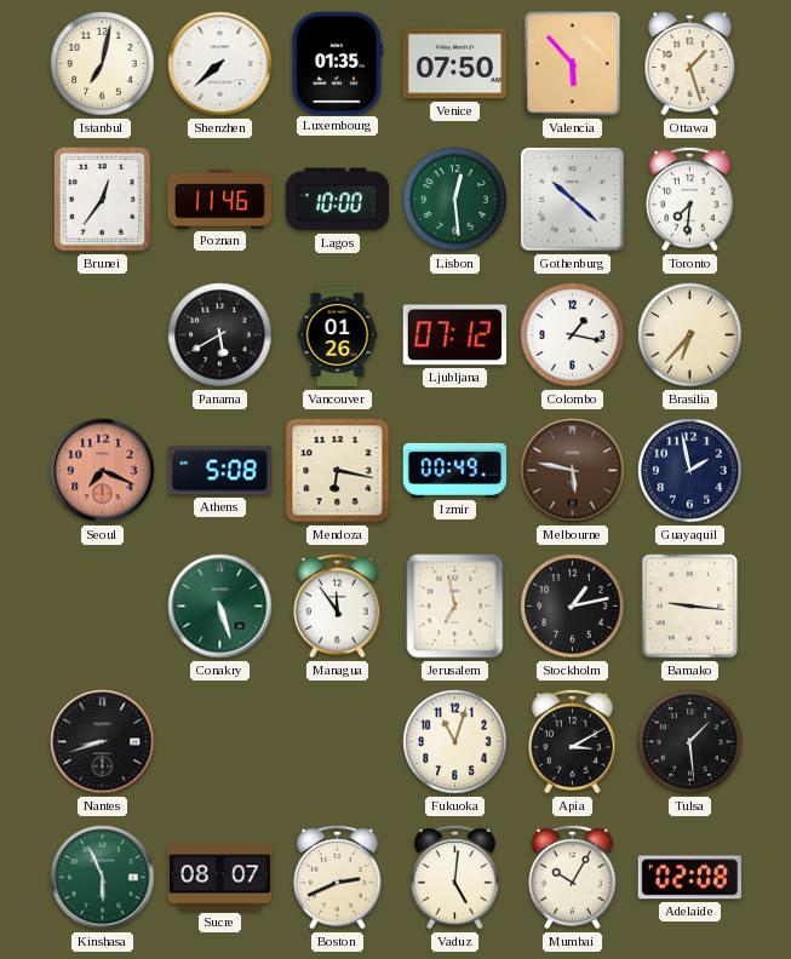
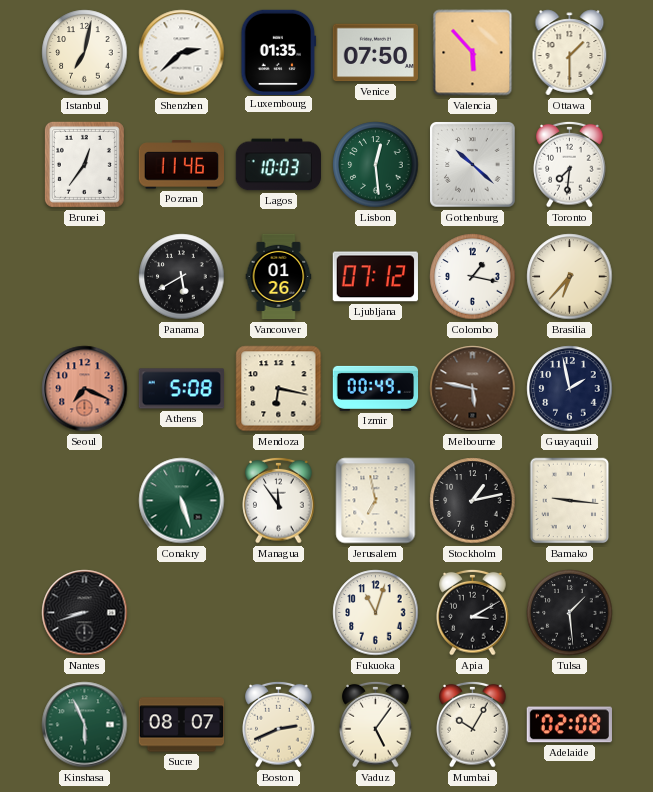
Shenzhen: 7:38 -> 2:38
Ottawa: 1:27 -> 1:30
Lagos: 10:00 -> 10:03
Vaduz: 5:01 -> 5:06
